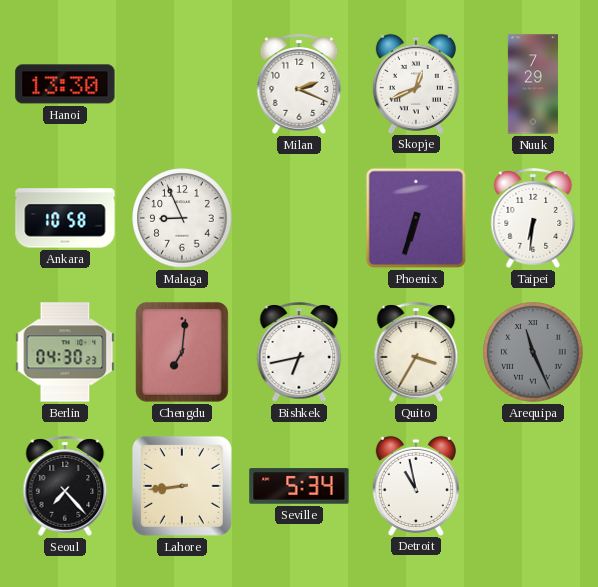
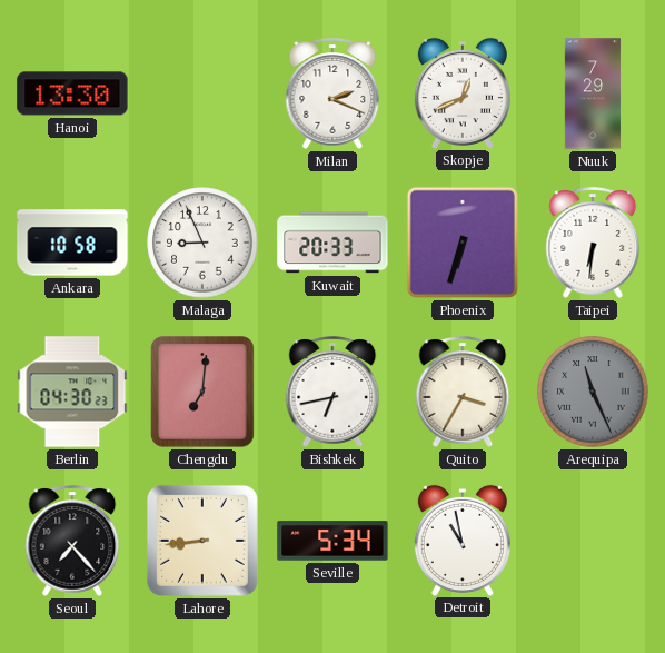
Kuwait: none -> 20:33
